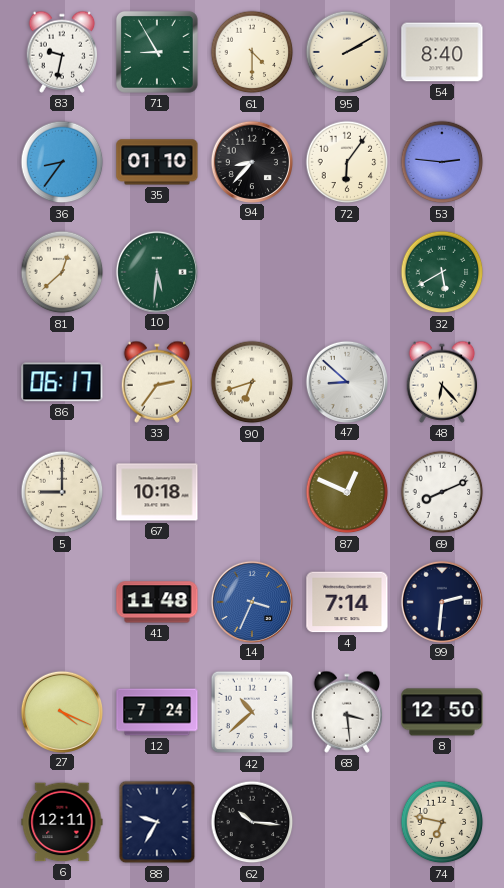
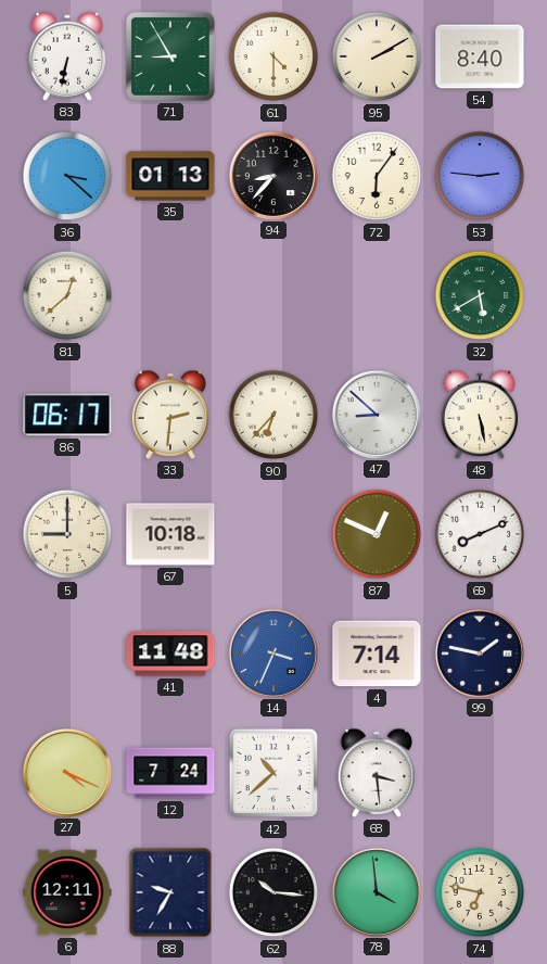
83: 9:32 -> 6:32
36: 8:36 -> 3:22
35: 01:10 -> 01:13
10: 5:31 -> none
33: 2:36 -> 2:31
90: 6:42 -> 6:37
48: 6:23 -> 5:28
99: 2:31 -> 1:47
8: 12:50 -> none
78: none -> 3:59
